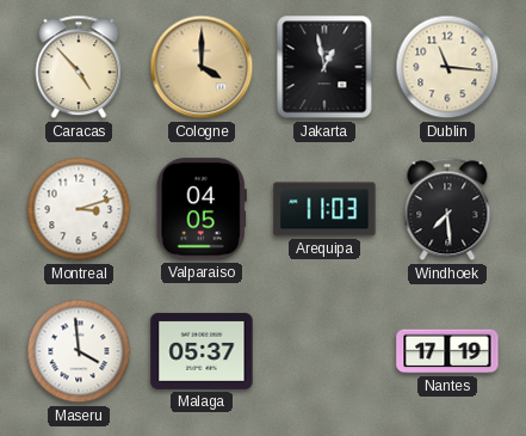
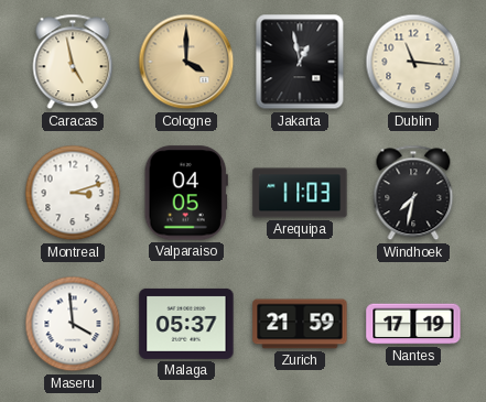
Caracas: 4:53 -> 4:58
Windhoek: 7:29 -> 7:32
Zurich: none -> 21:59
